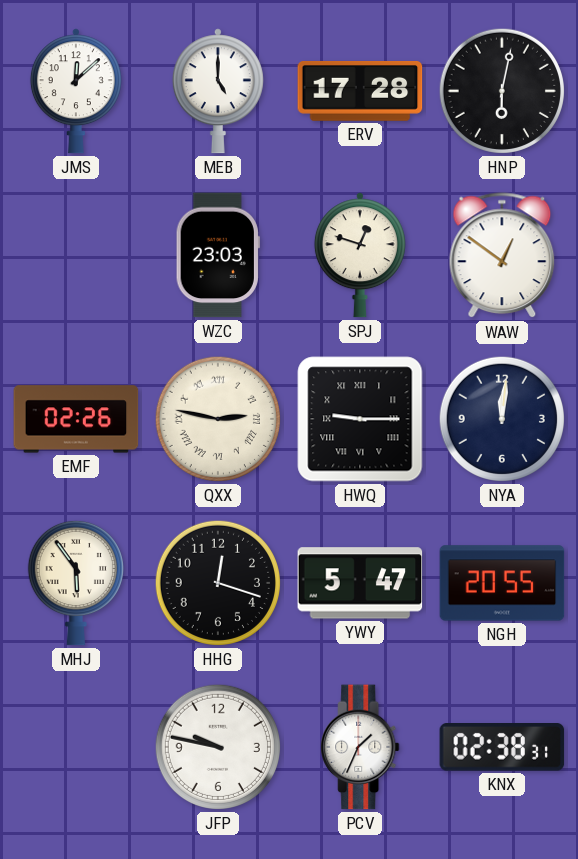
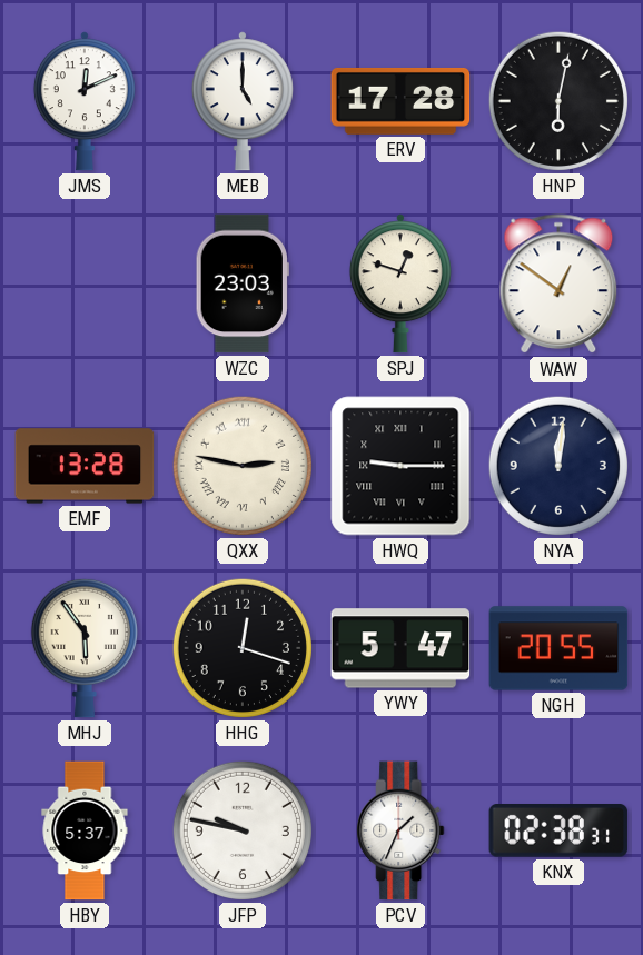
JMS: 12:08 -> 12:11
EMF: 02:26 -> 13:28
HBY: none -> 5:37
